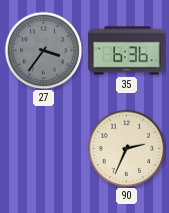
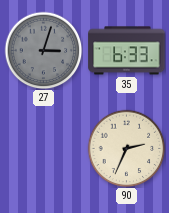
27: 3:36 -> 3:03
35: 6:36 -> 6:33
